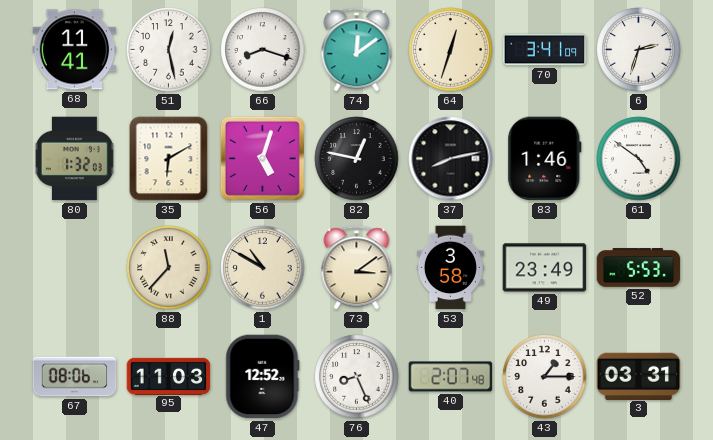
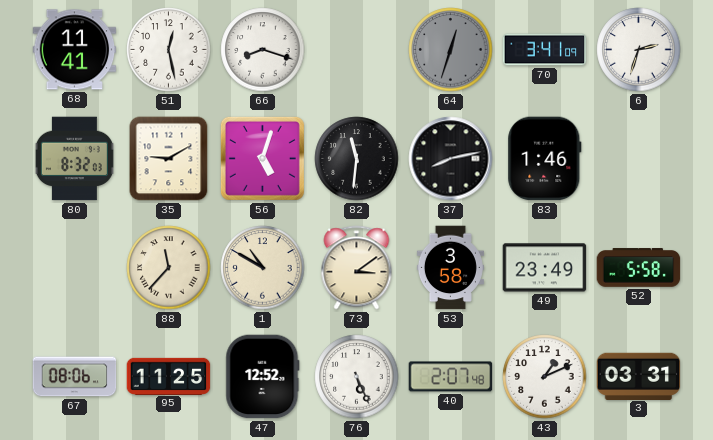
74: 12:09 -> none
64 dial: cream -> grey
80: 1:32 -> 8:32
35: 6:10 -> 9:10
82: 12:47 -> 11:31
61: 4:51 -> none
52: 5:53 -> 5:58
95: 11:03 -> 11:25
76: 8:26 -> 5:26
43: 1:15 -> 1:11
